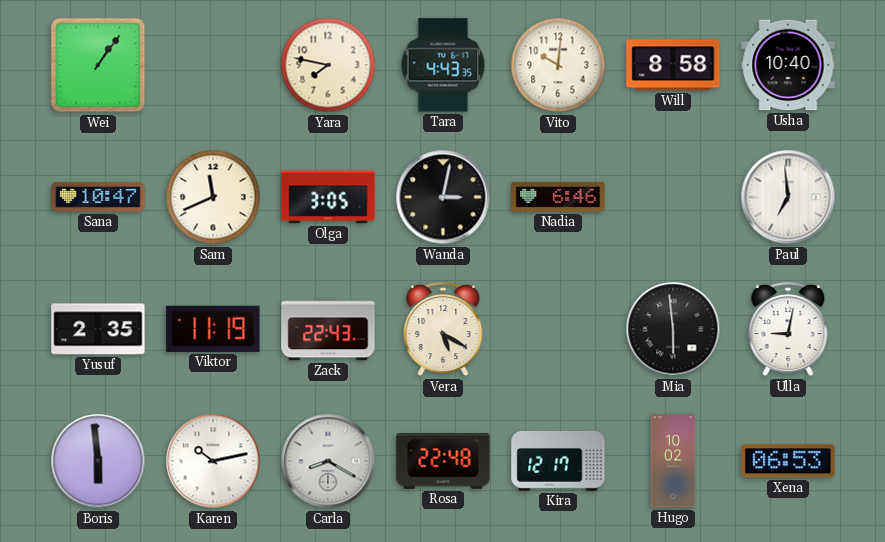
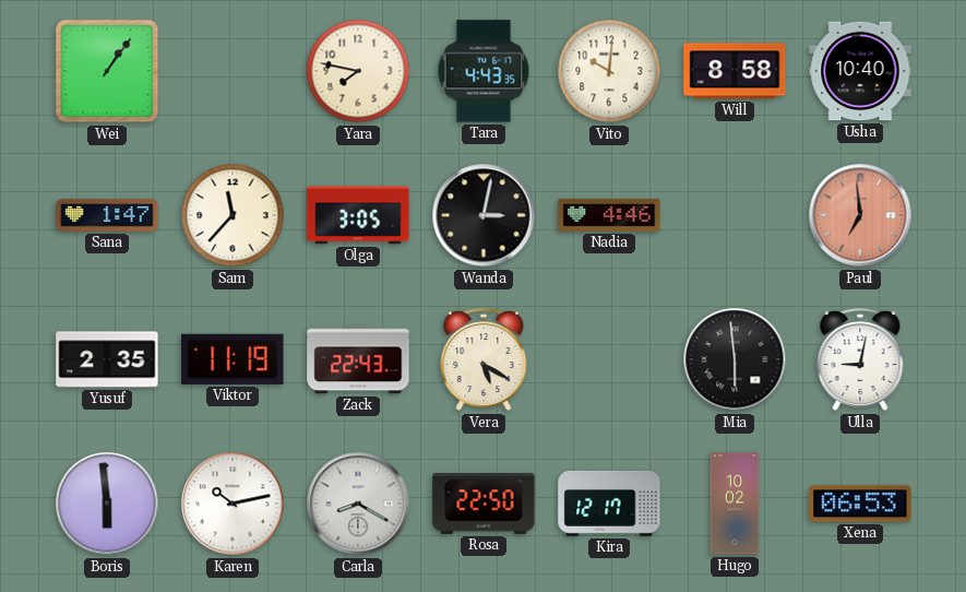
Sana: 10:47 -> 1:47
Sam: 11:41 -> 11:37
Nadia: 6:46 -> 4:46
Paul dial: white -> salmon
Rosa: 22:48 -> 22:50
